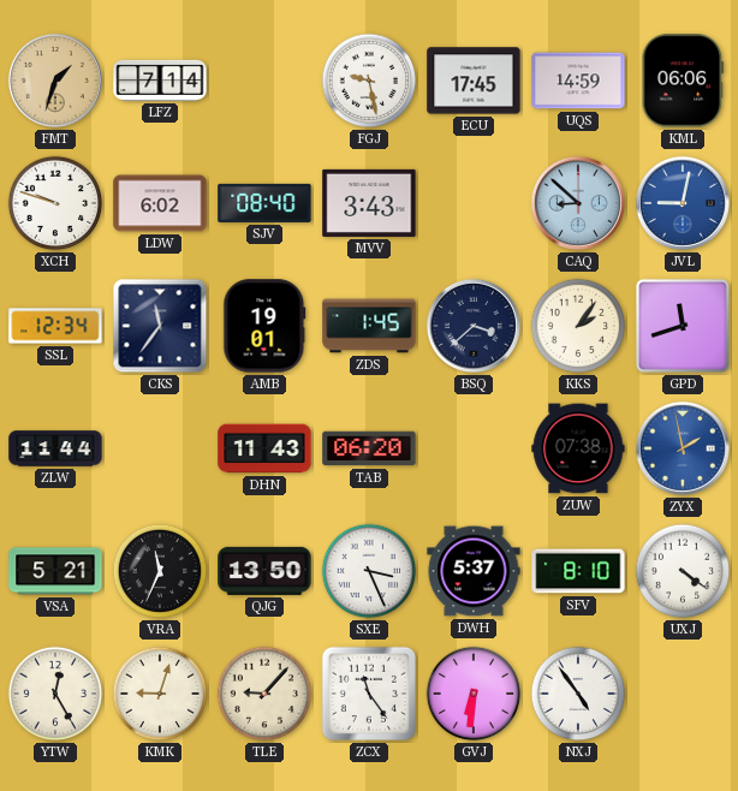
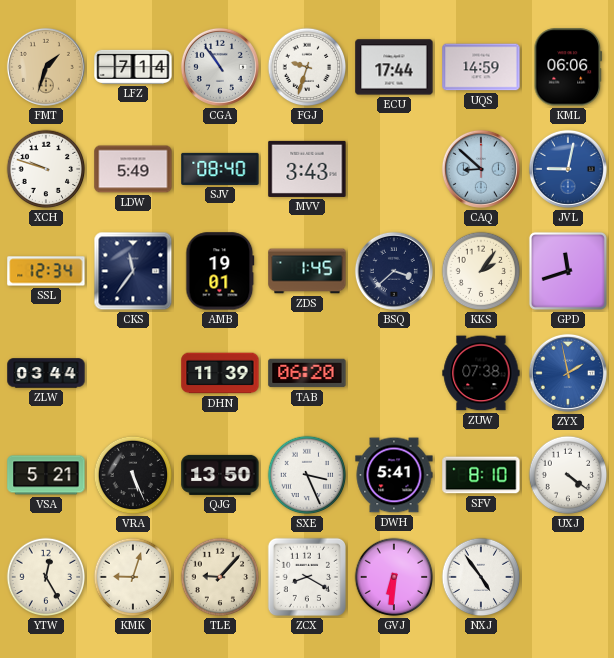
CGA: none -> 10:54
FGJ: 9:28 -> 9:33
ECU: 17:45 -> 17:44
LDW: 6:02 -> 5:49
ZLW: 11:44 -> 03:44
DHN: 11:43 -> 11:39
VRA: 11:34 -> 5:26
DWH: 5:37 -> 5:41
ZCX: 11:24 -> 8:20
